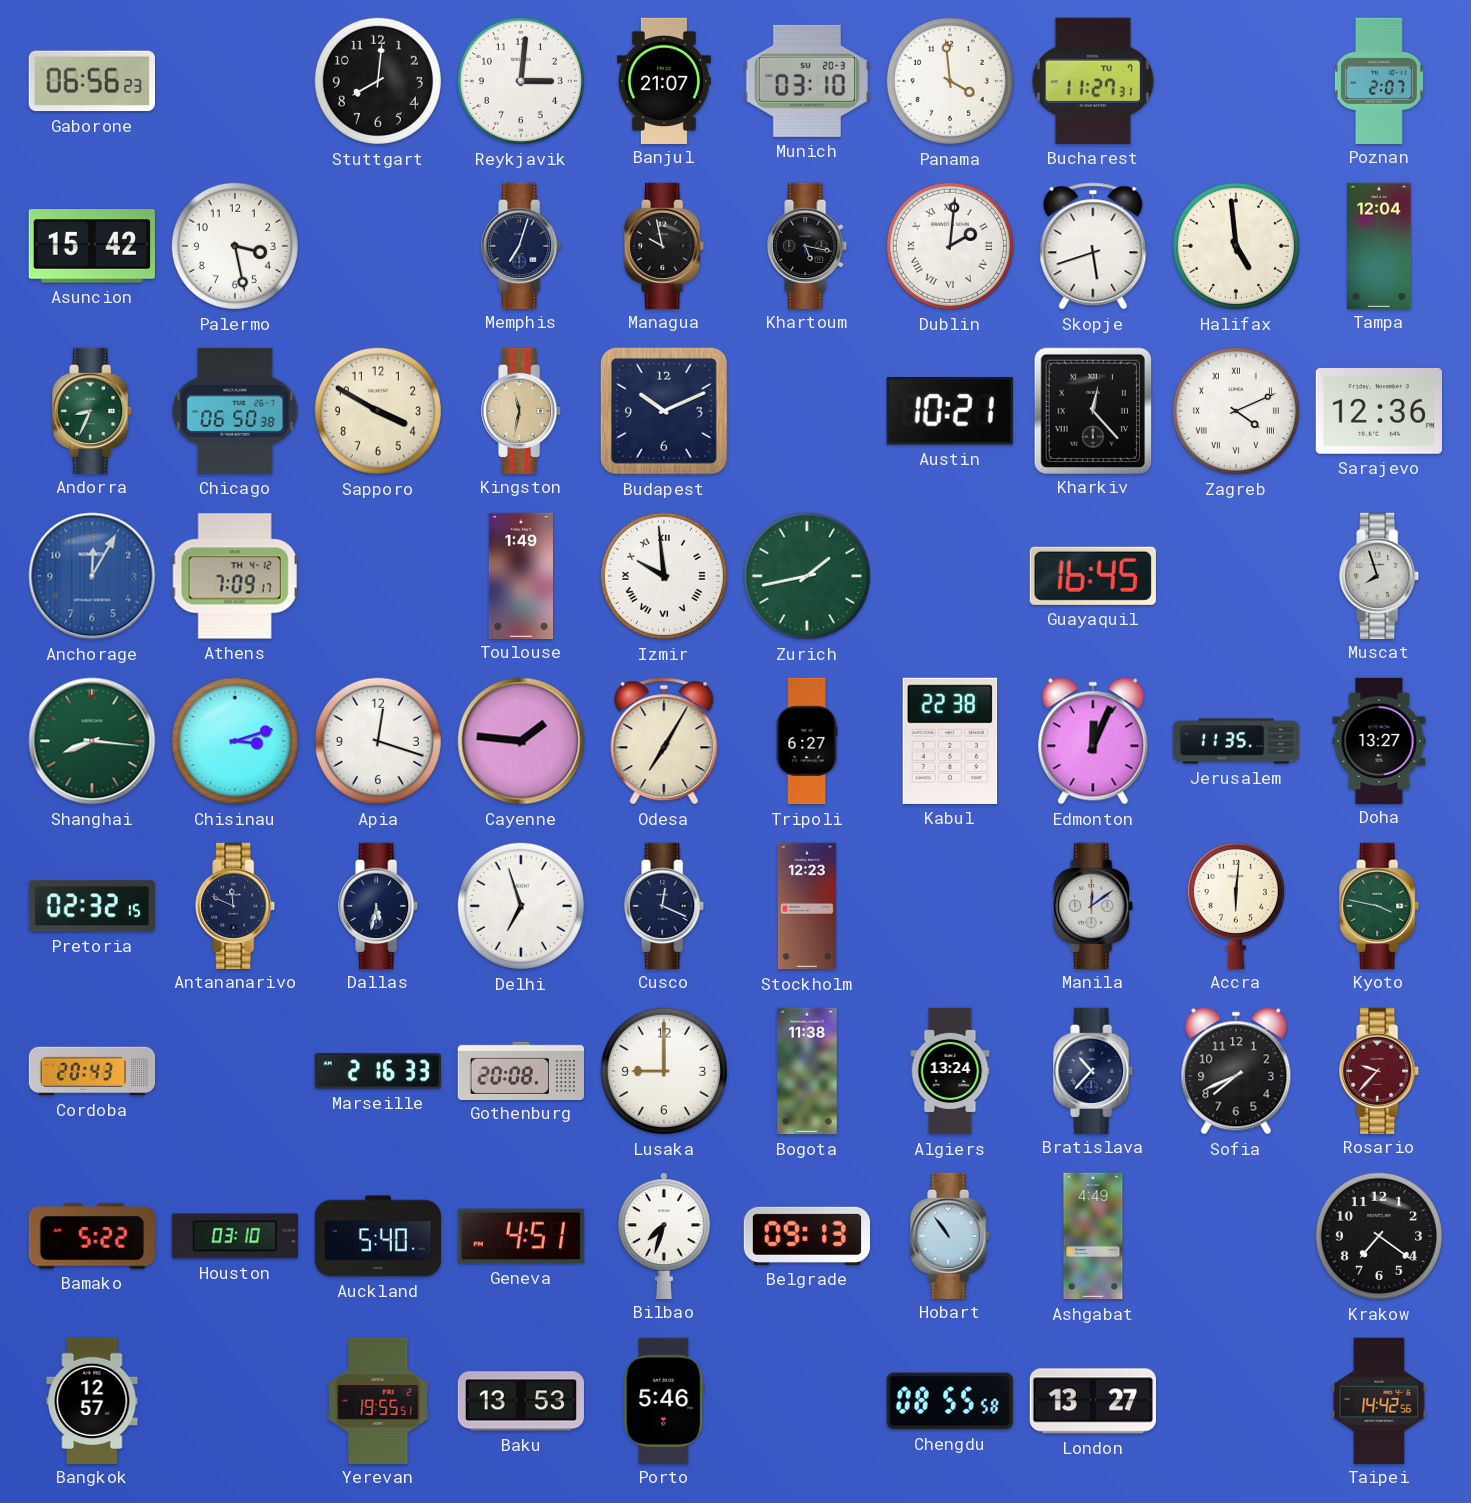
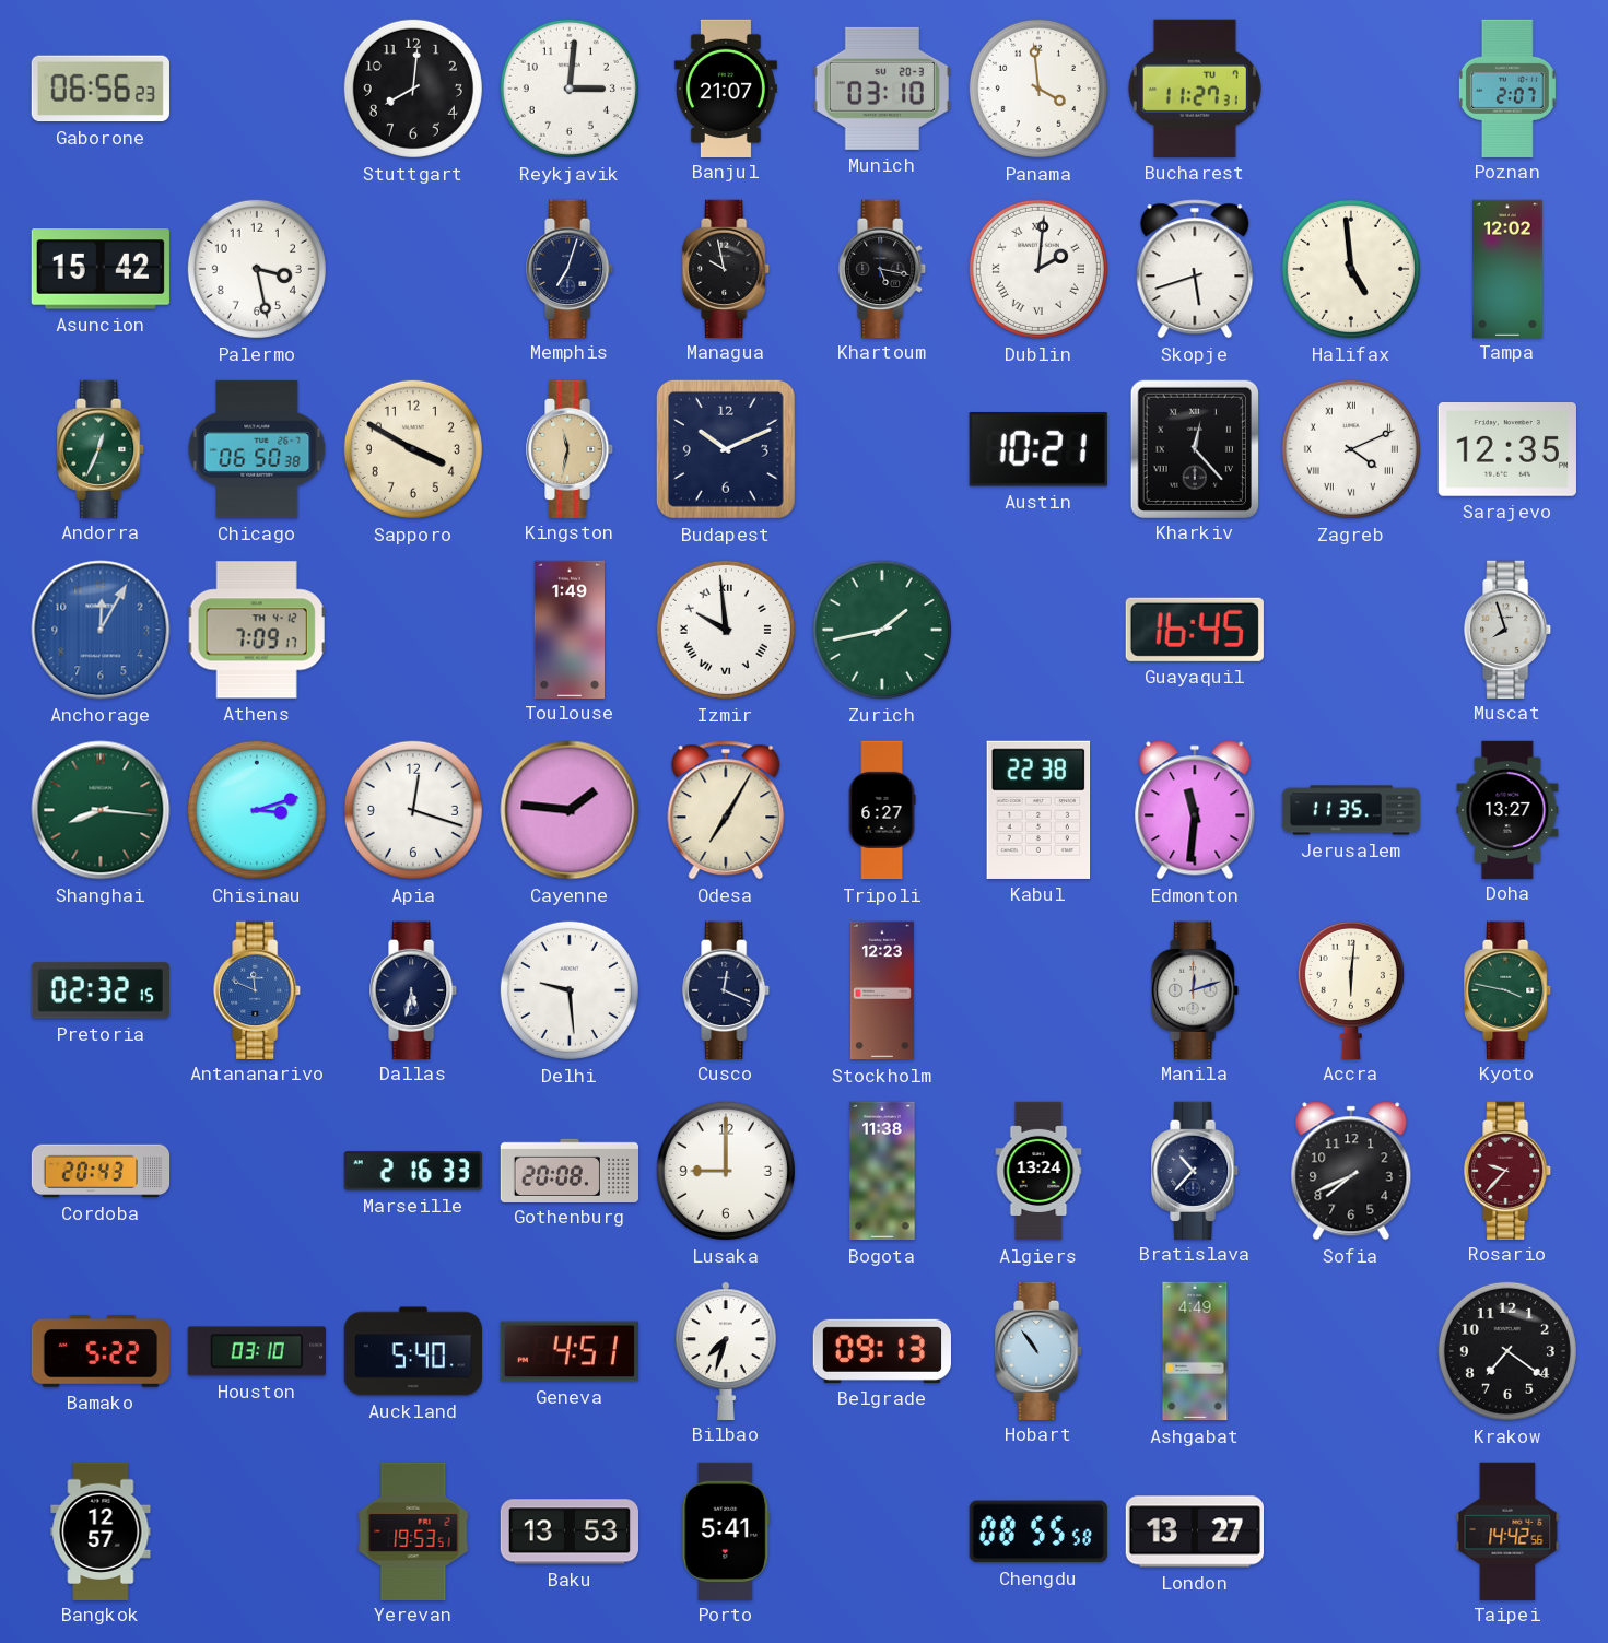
Tampa: 12:04 -> 12:02
Andorra: 8:34 -> 12:34
Sarajevo: 12:36 -> 12:35
Edmonton: 12:04 -> 11:31
Antananarivo dial: navy -> blue
Delhi: 6:57 -> 9:29
Manila: 12:09 -> 12:12
Yerevan: 19:55 -> 19:53
Porto: 5:46 -> 5:41
